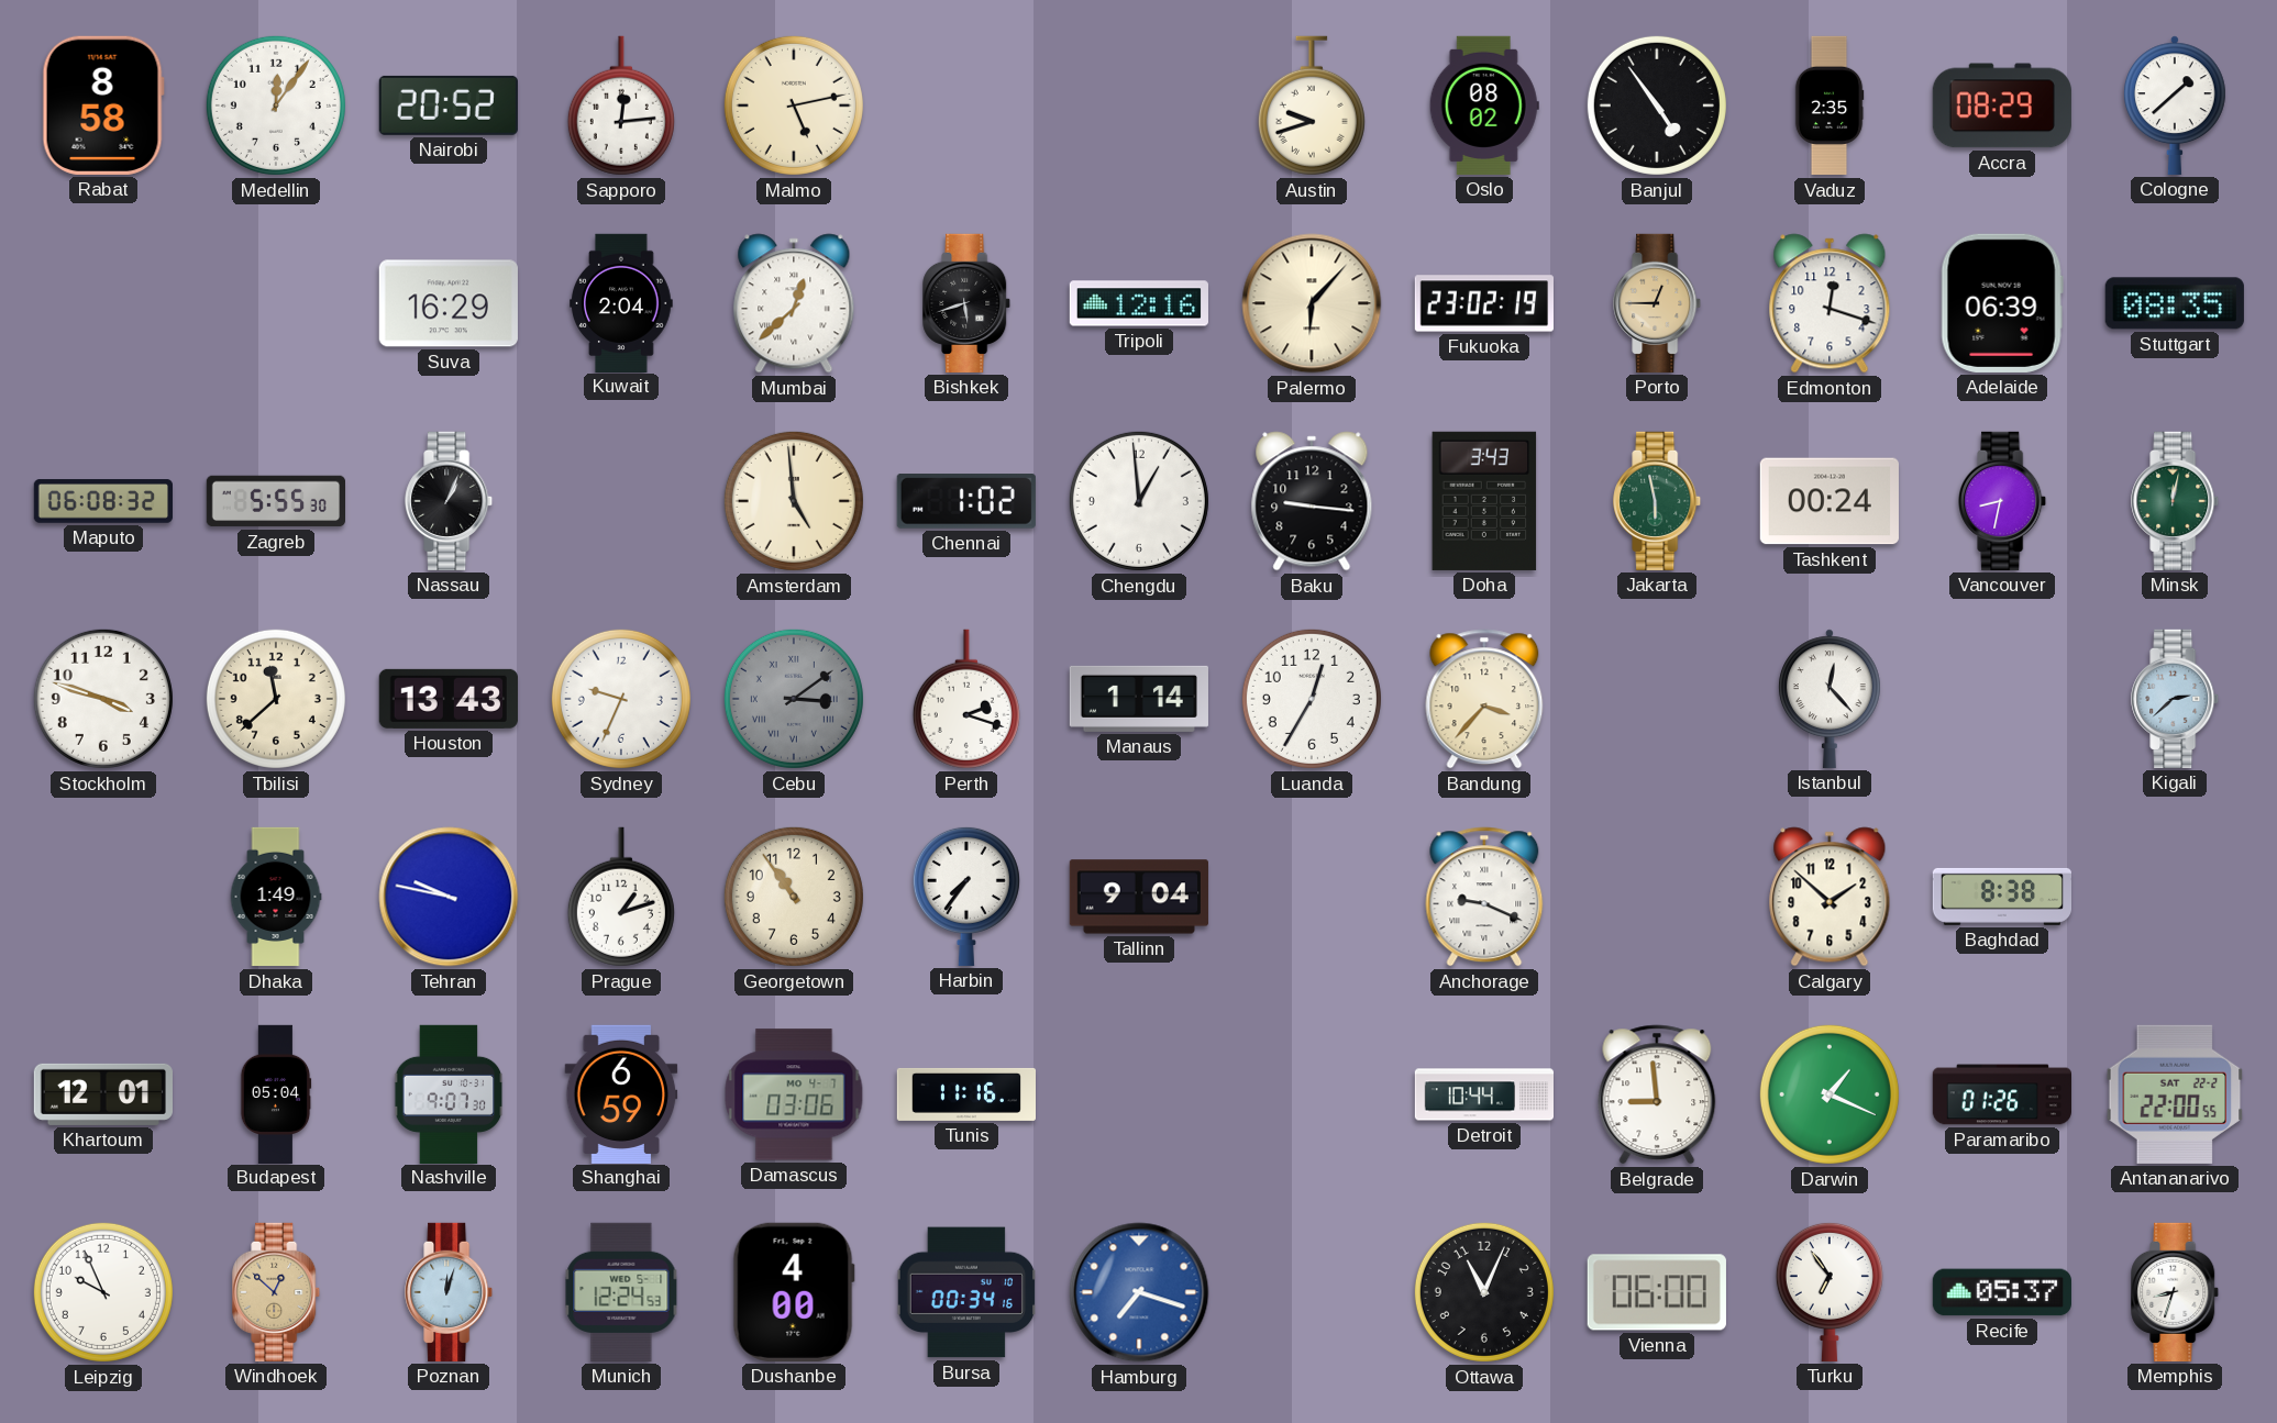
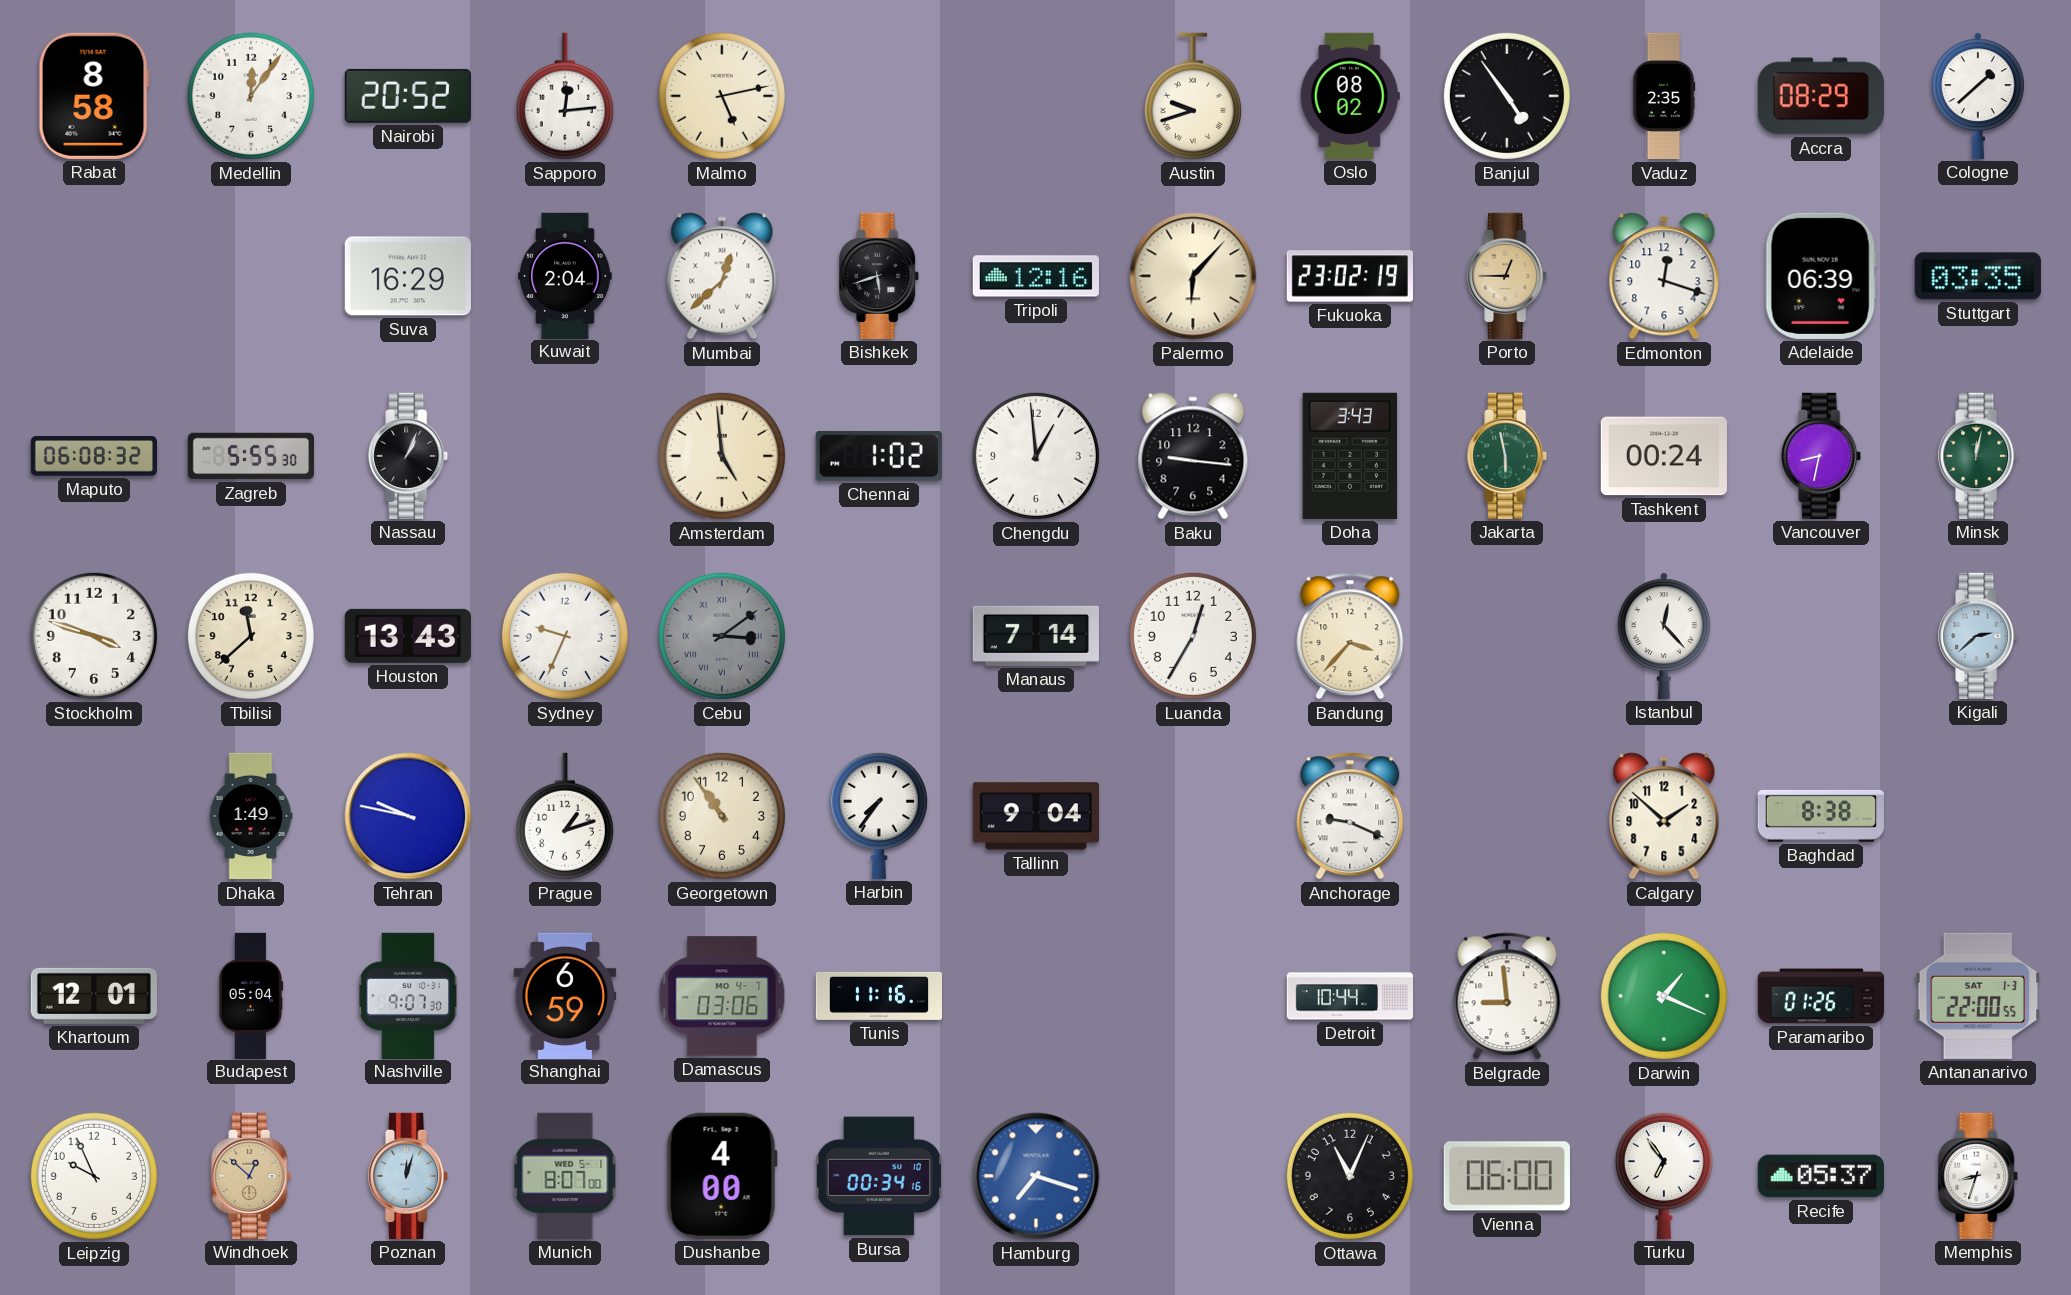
Stuttgart: 08:35 -> 03:35
Perth: 2:18 -> none
Manaus: 1:14 -> 7:14
Antananarivo date: SAT 22-2 -> SAT 1-3
Munich: 12:24 -> 8:07
